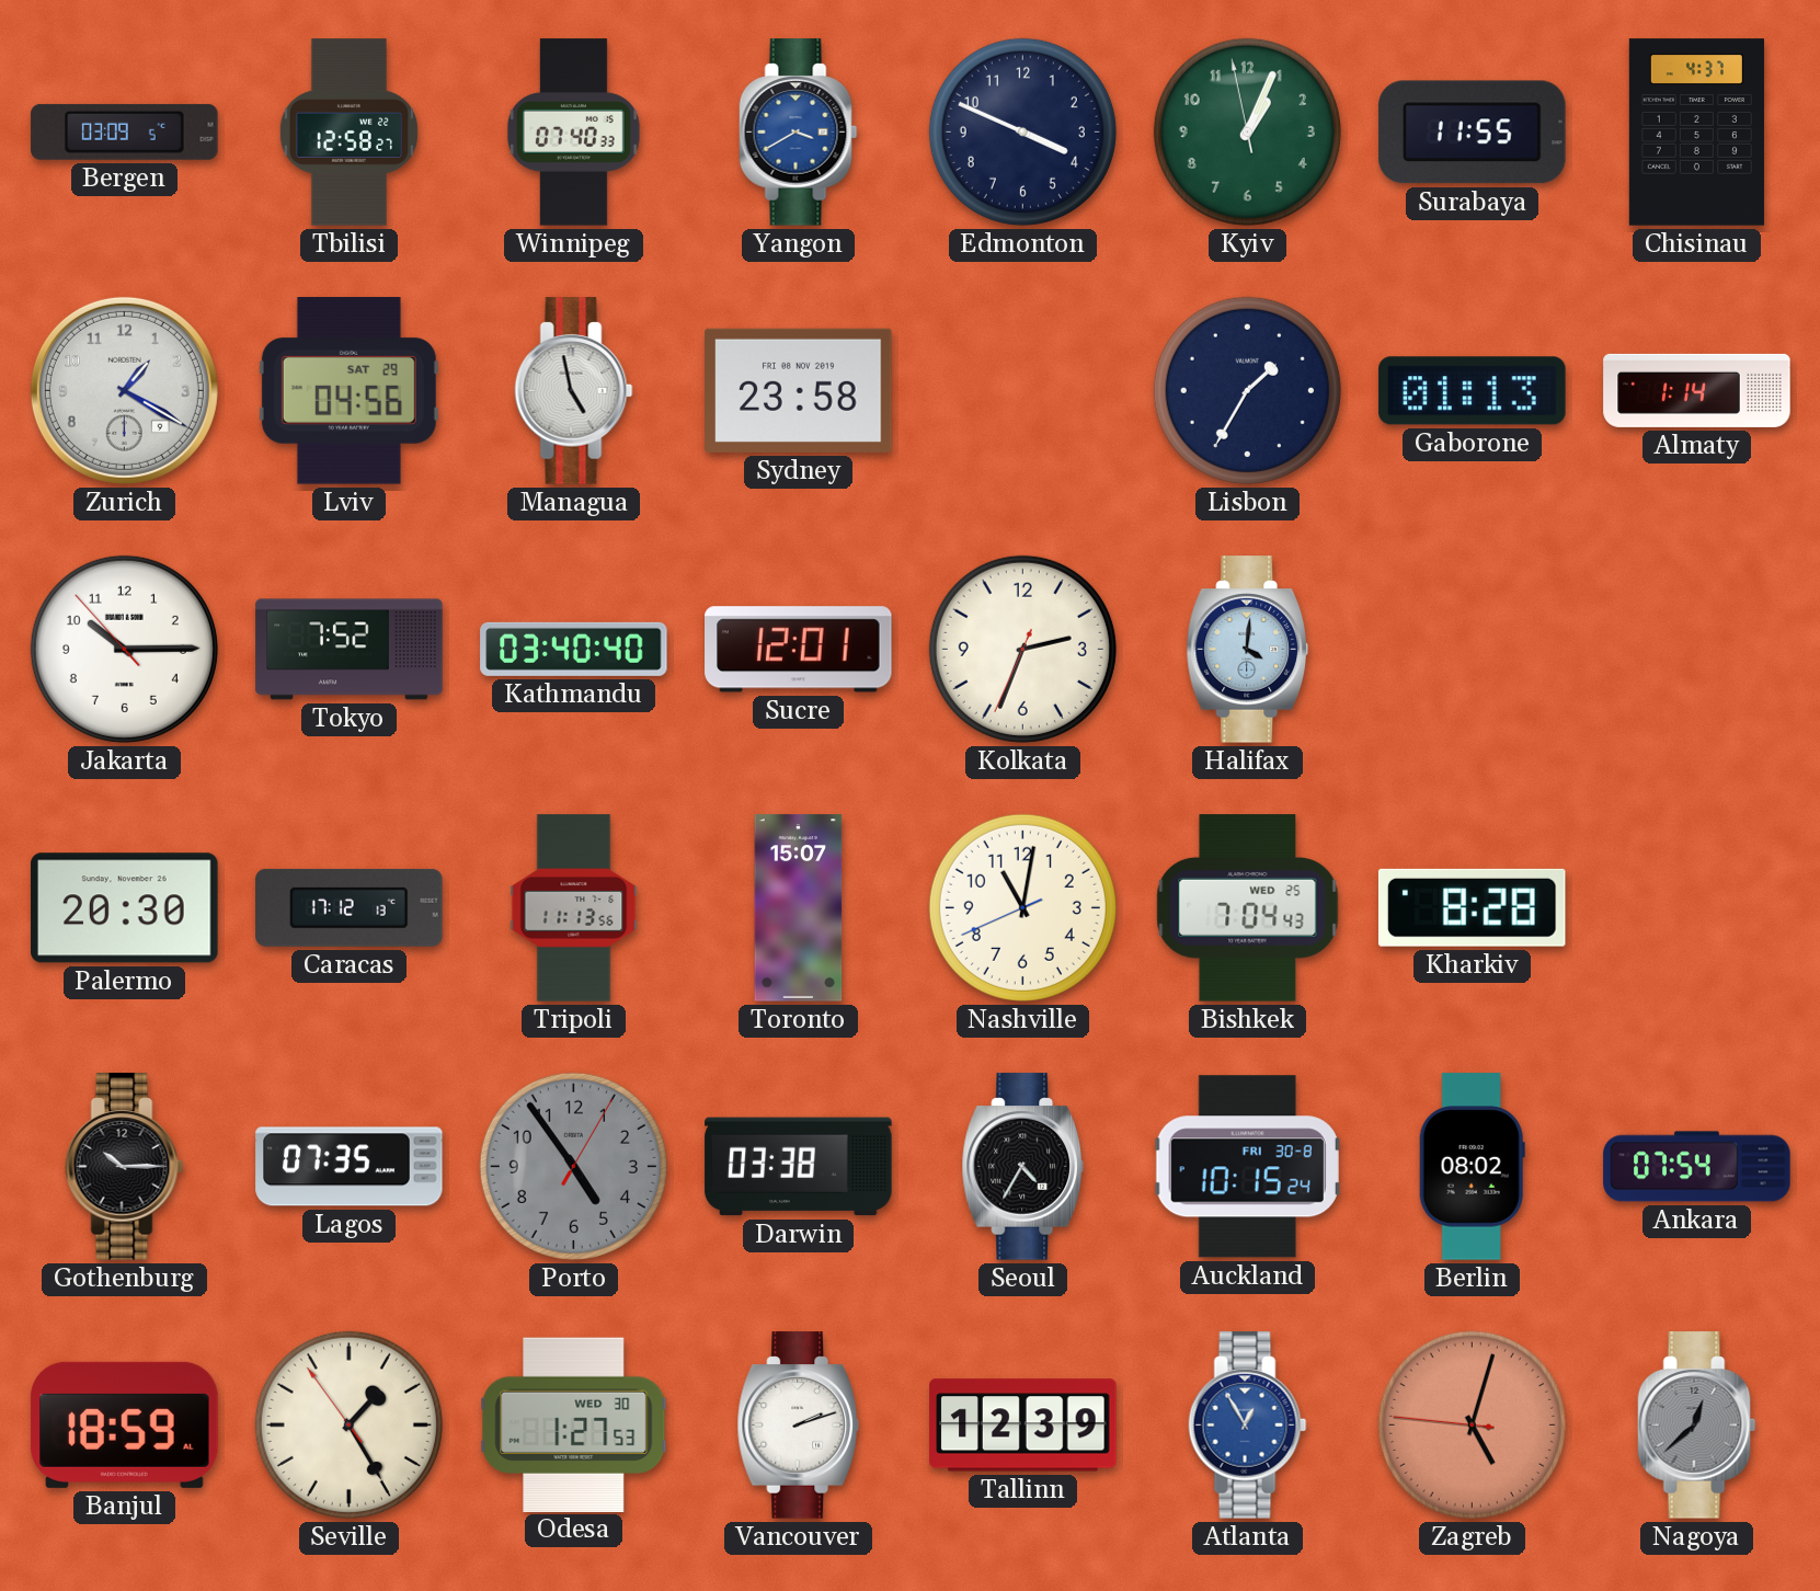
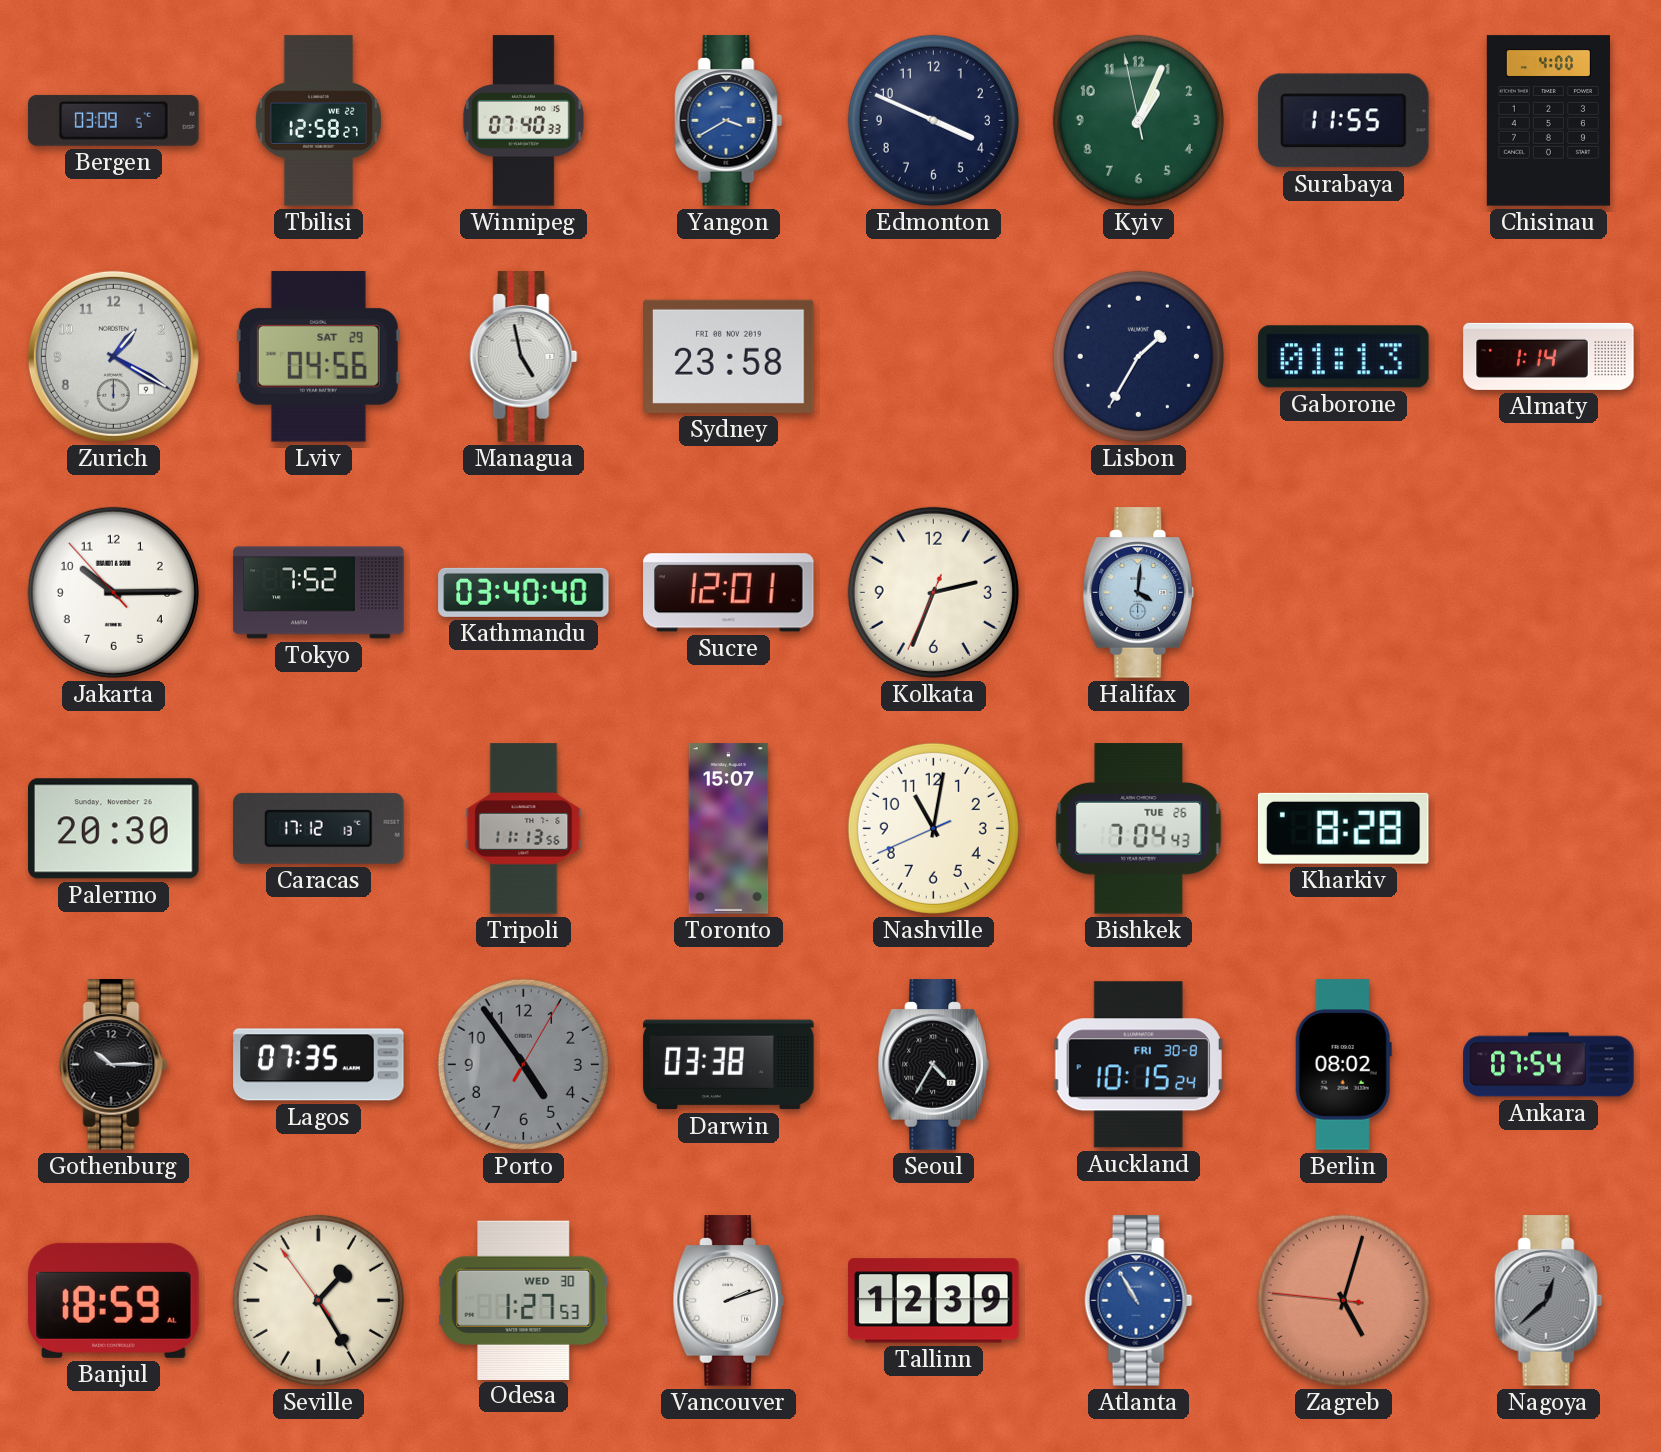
Chisinau: 4:37 -> 4:00
Bishkek date: WED 25 -> TUE 26
Atlanta: 12:55 -> 10:55
